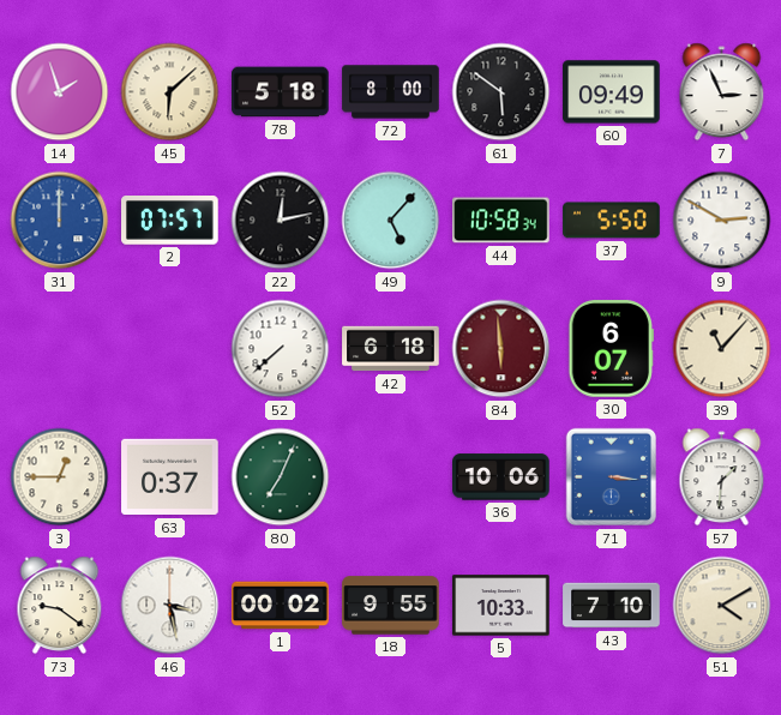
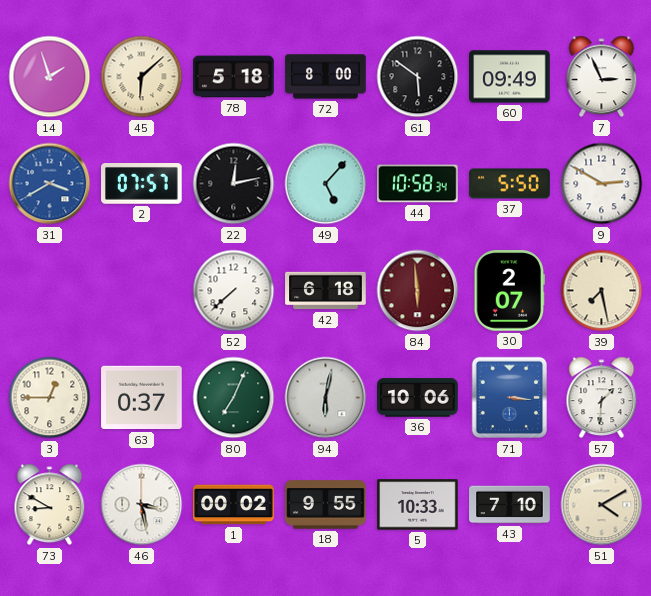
31: 12:00 -> 3:40
30: 6:07 -> 2:07
39: 11:07 -> 7:28
94: none -> 6:02
73: 9:21 -> 8:50
